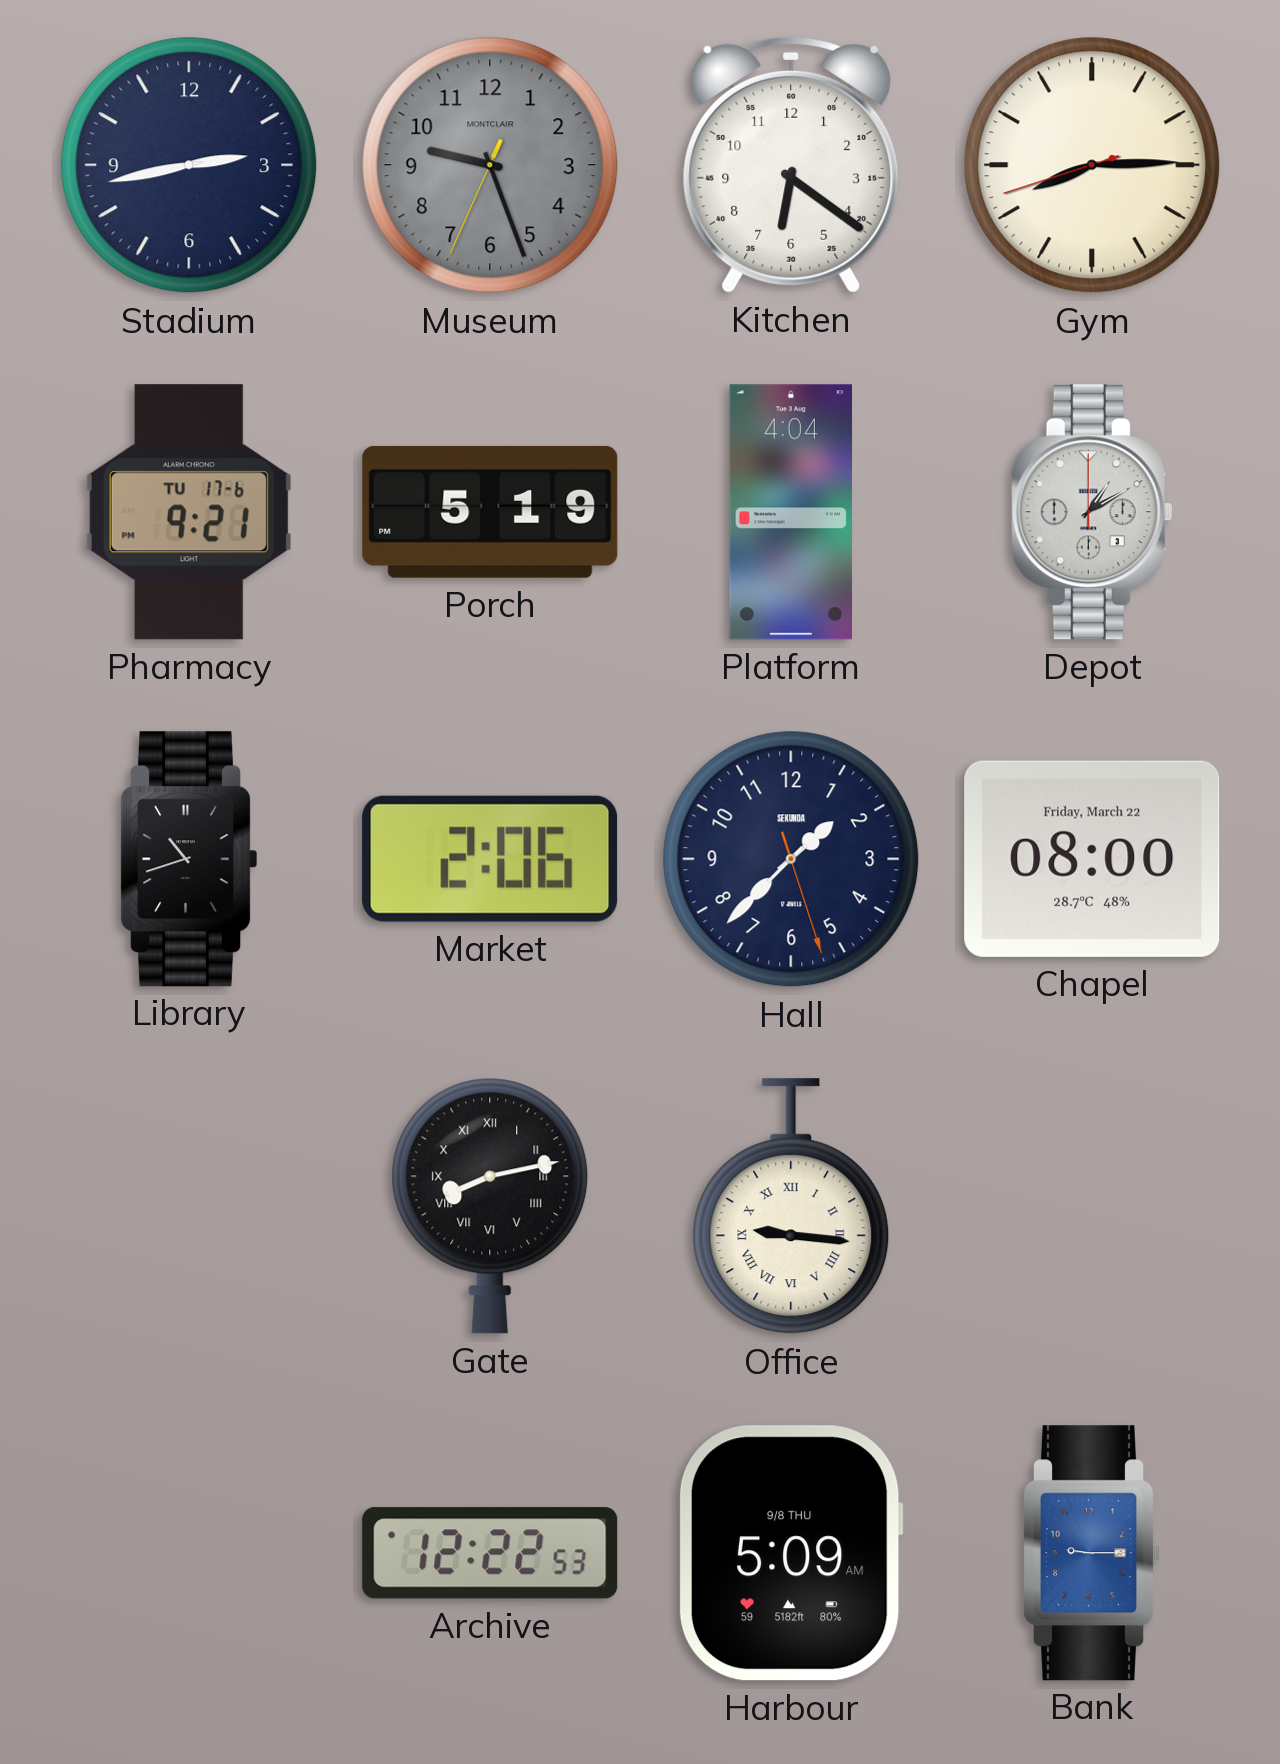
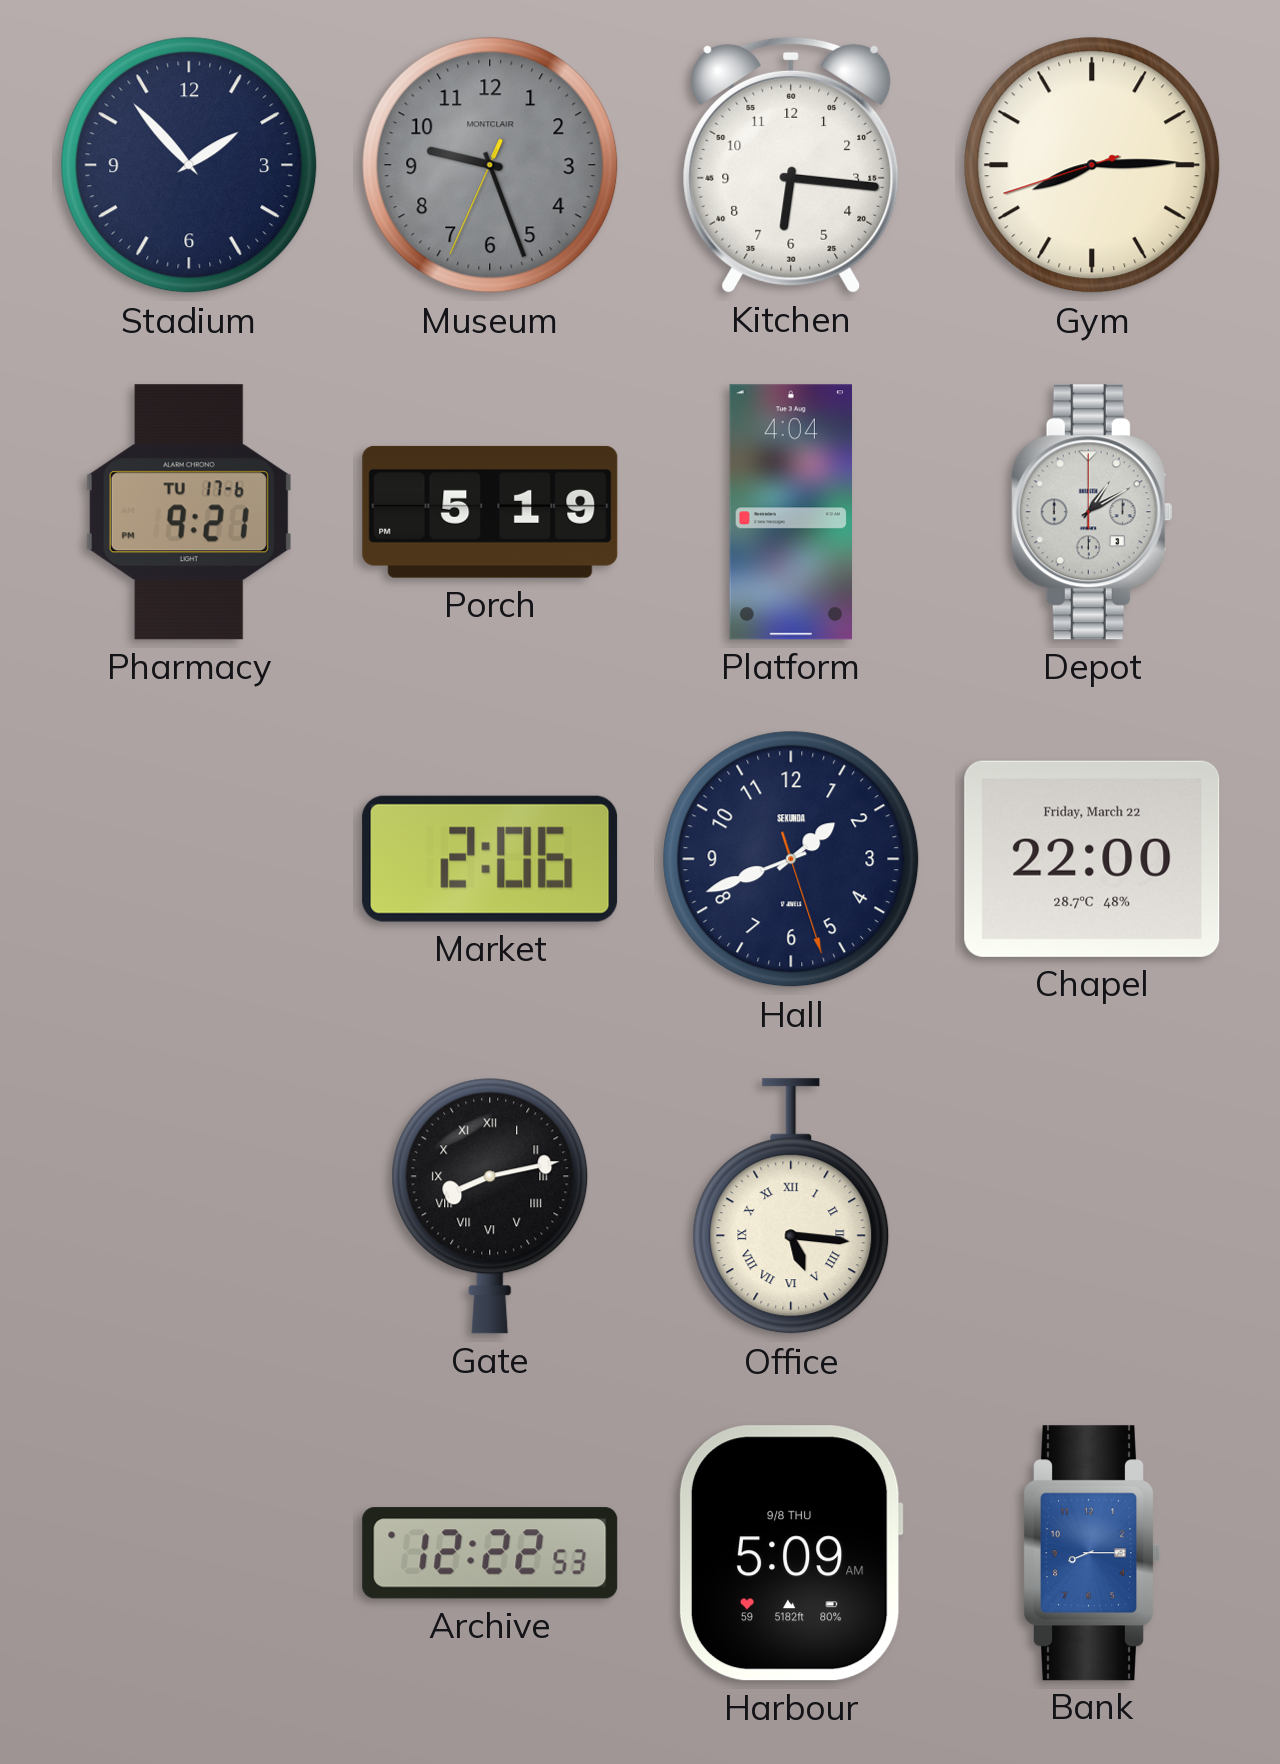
Stadium: 2:43 -> 1:53
Kitchen: 6:21 -> 6:16
Library: 10:42 -> none
Hall: 1:37 -> 1:41
Chapel: 08:00 -> 22:00
Office: 9:16 -> 5:16
Bank: 9:15 -> 8:15
